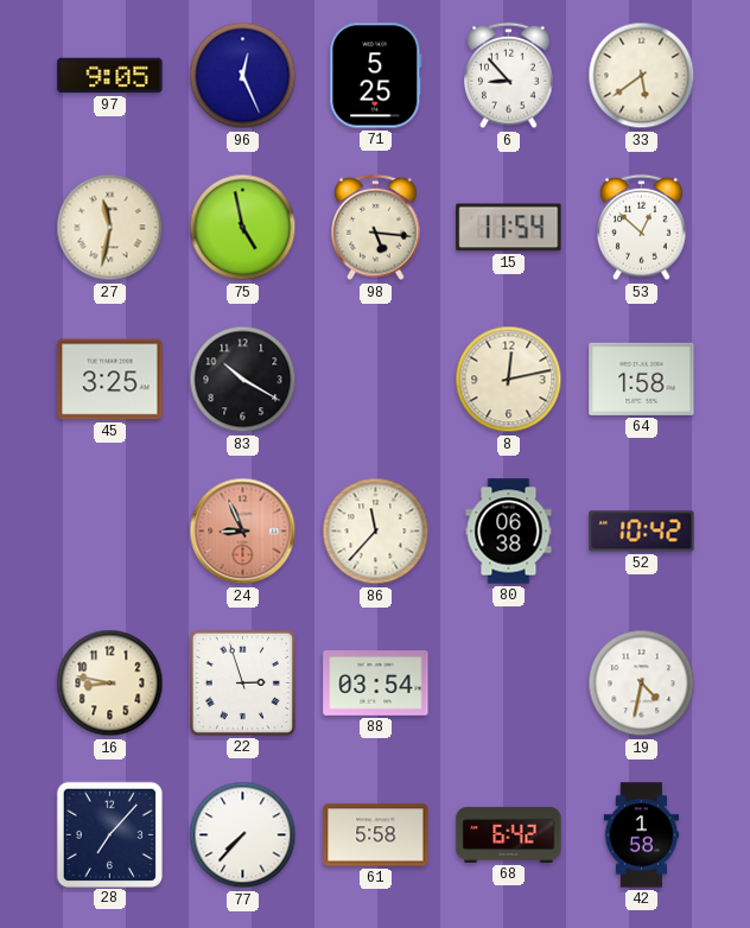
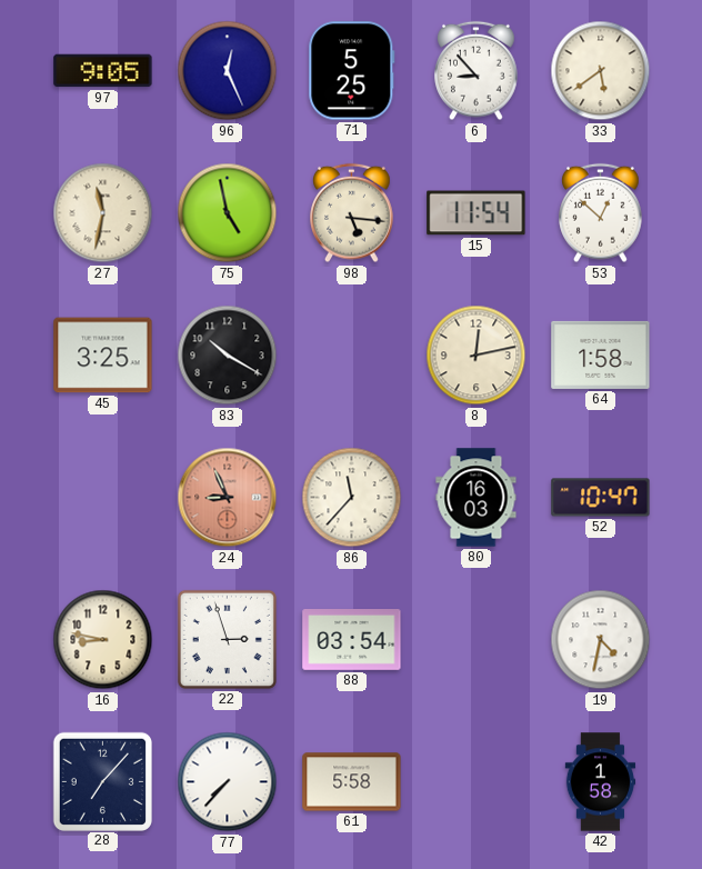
80: 06:38 -> 16:03
52: 10:42 -> 10:47
68: 6:42 -> none
